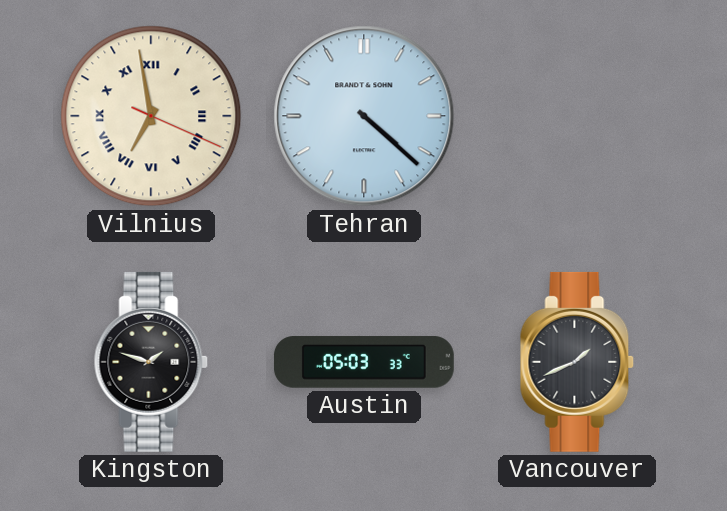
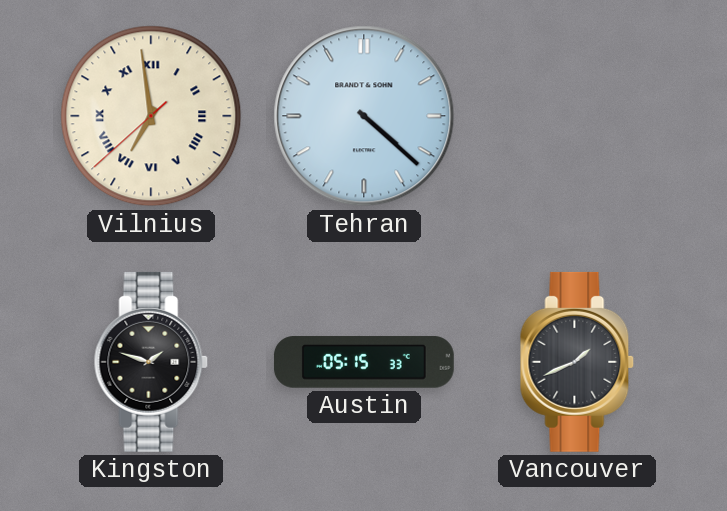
Vilnius: 6:58:19 -> 6:58:38
Austin: 05:03 -> 05:15
